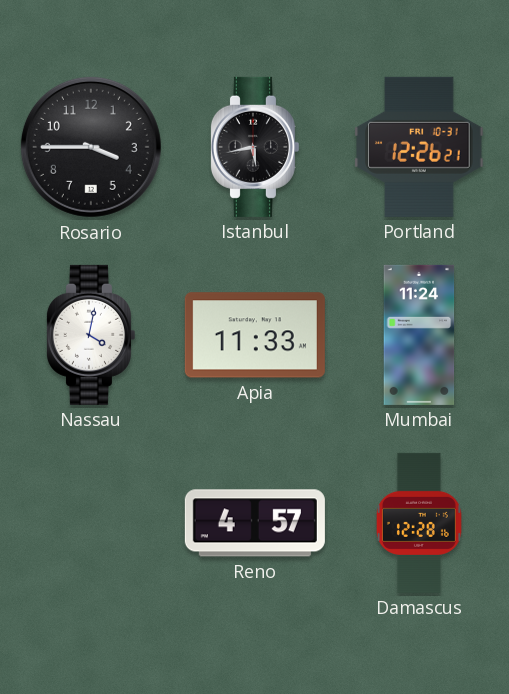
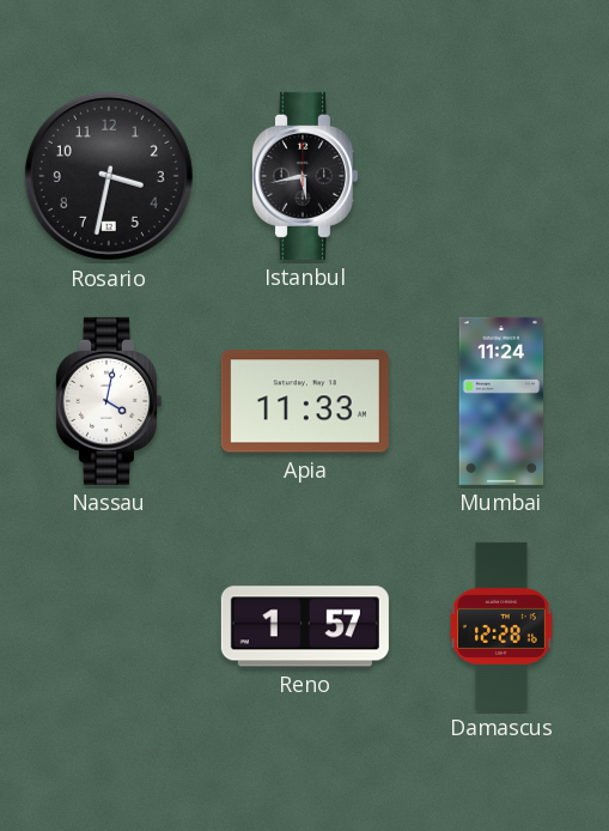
Rosario: 3:45 -> 3:32
Portland: 12:26 -> none
Reno: 4:57 -> 1:57
